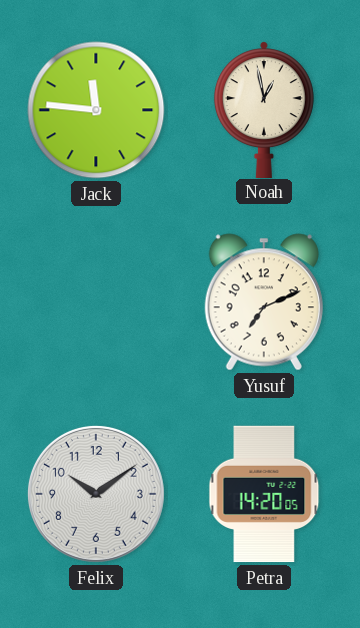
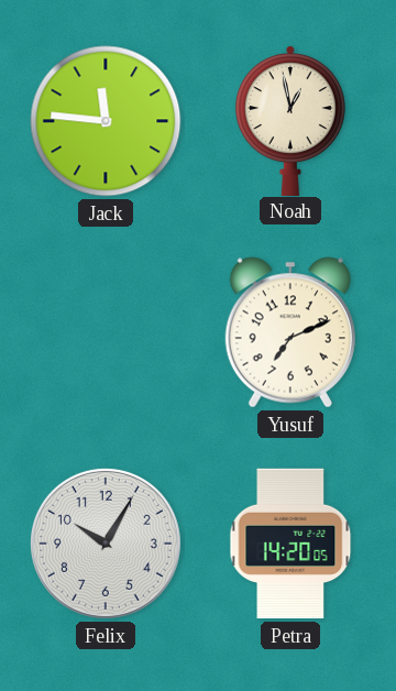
Felix: 10:09 -> 10:05
